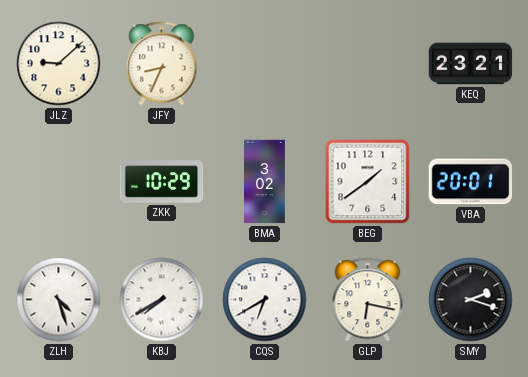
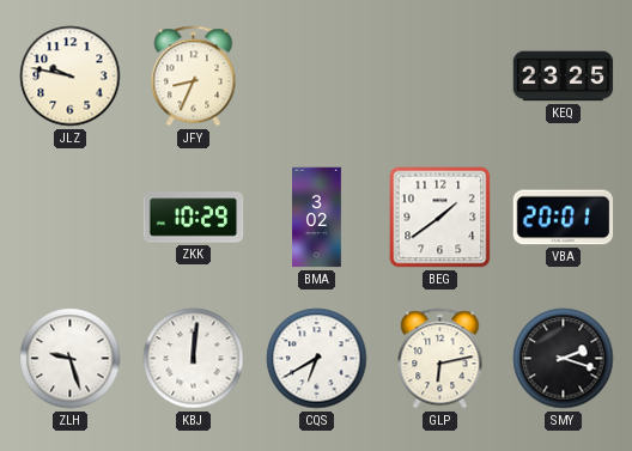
JLZ: 9:08 -> 9:47
KEQ: 23:21 -> 23:25
ZLH: 4:27 -> 9:27
KBJ: 7:40 -> 12:01
GLP: 6:17 -> 6:13
